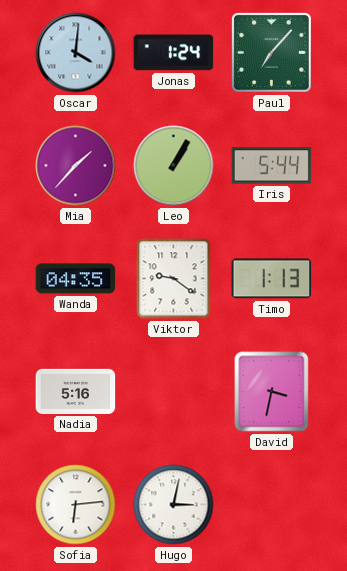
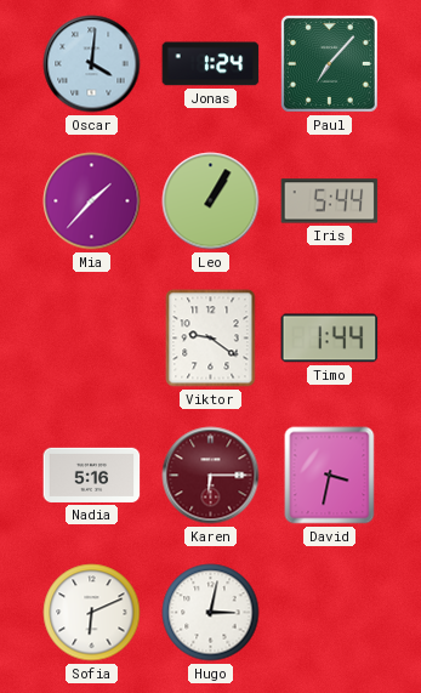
Wanda: 04:35 -> none
Timo: 1:13 -> 1:44
Karen: none -> 6:15
Sofia: 6:14 -> 6:11
